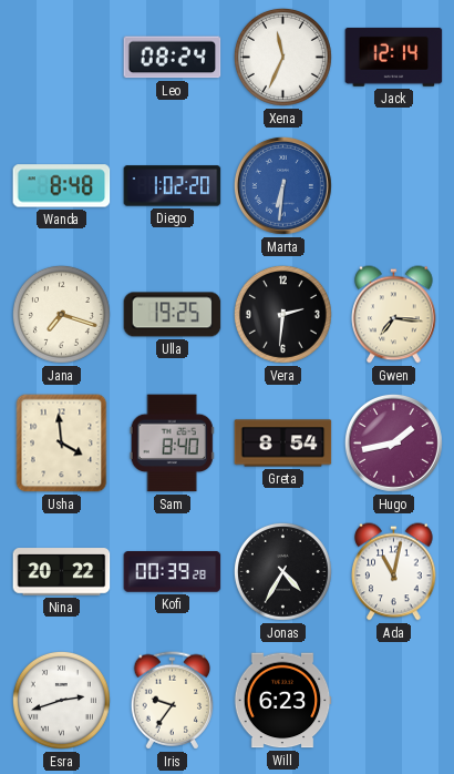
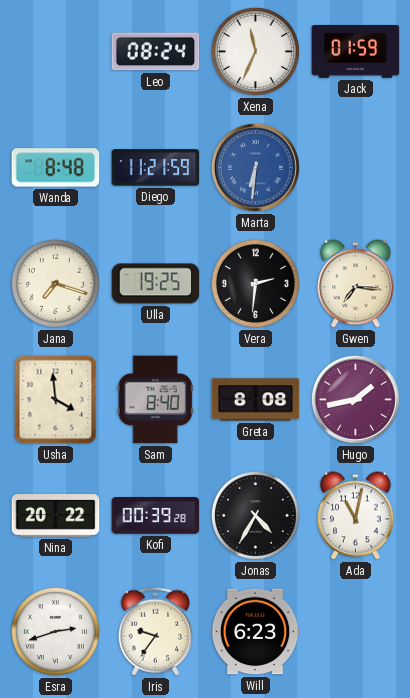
Jack: 12:14 -> 01:59
Diego: 1:02 -> 11:21
Greta: 8:54 -> 8:08
